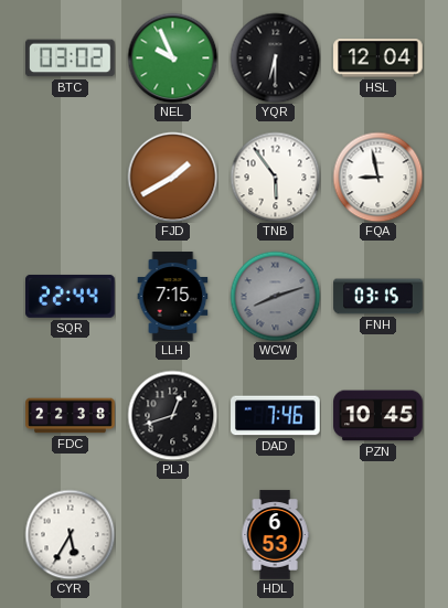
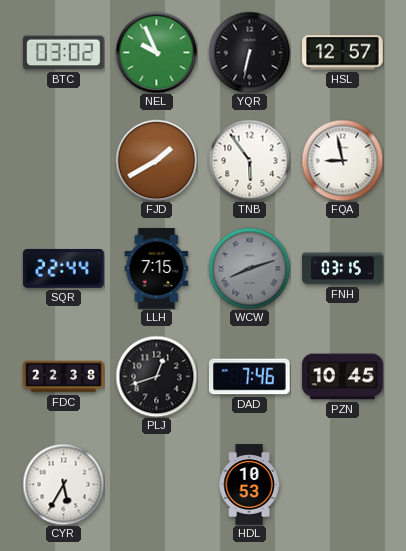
YQR: 6:30 -> 6:32
HSL: 12:04 -> 12:57
HDL: 6:53 -> 10:53
